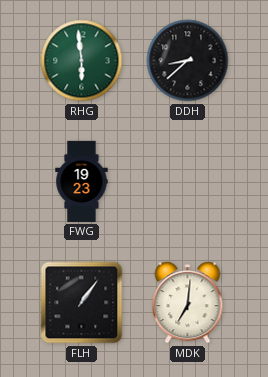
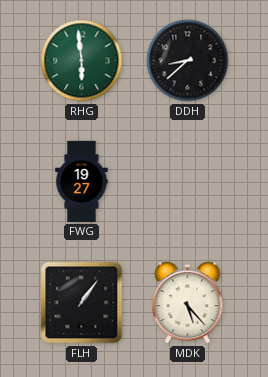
FWG: 19:23 -> 19:27
MDK: 7:01 -> 5:23
